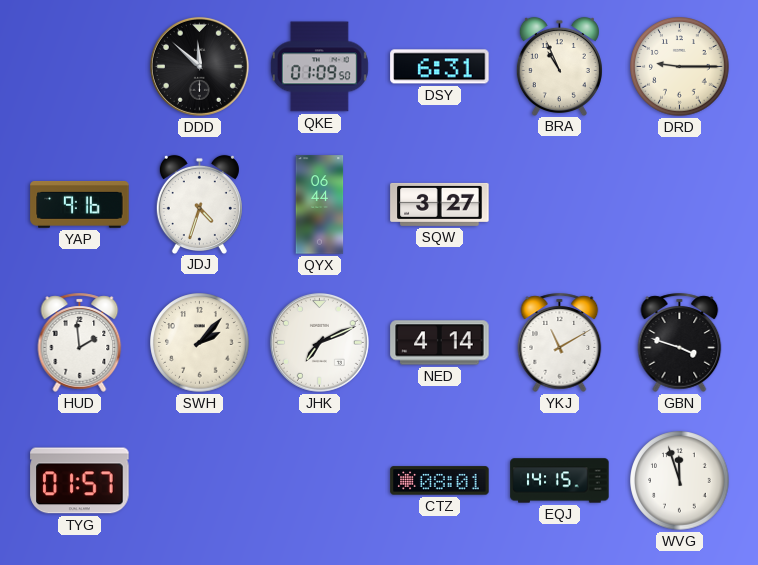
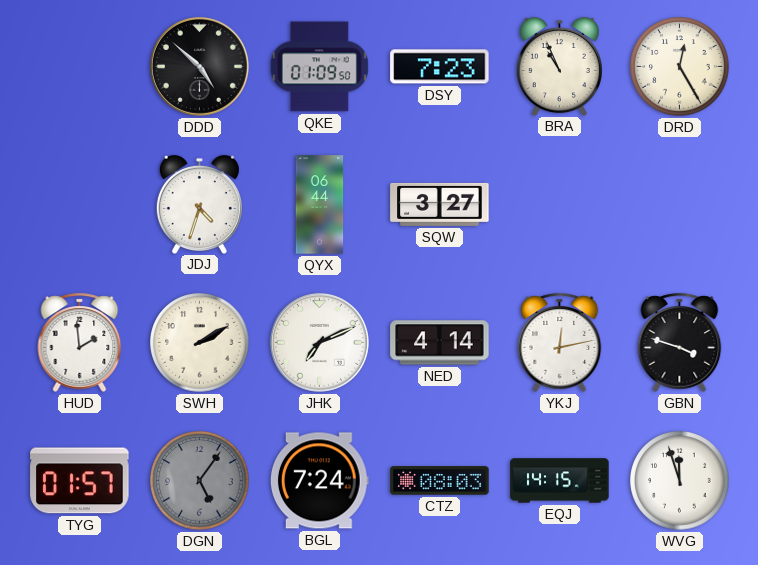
DDD: 11:52 -> 4:52
DSY: 6:31 -> 7:23
DRD: 9:15 -> 12:25
YAP: 9:16 -> none
SWH: 2:07 -> 2:10
YKJ: 11:10 -> 12:13
DGN: none -> 5:06
BGL: none -> 7:24
CTZ: 08:01 -> 08:03
